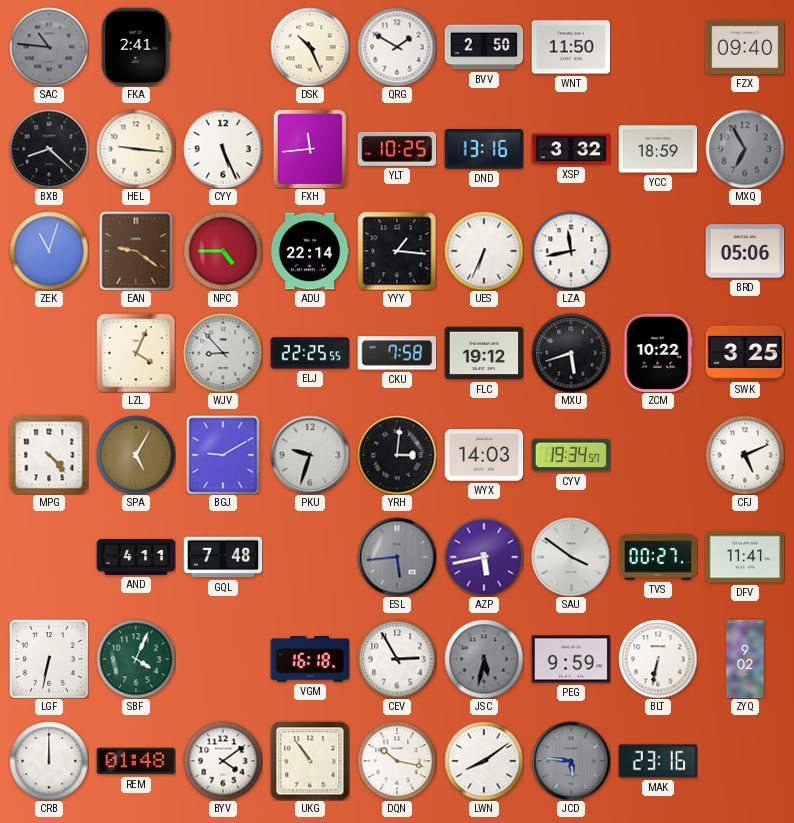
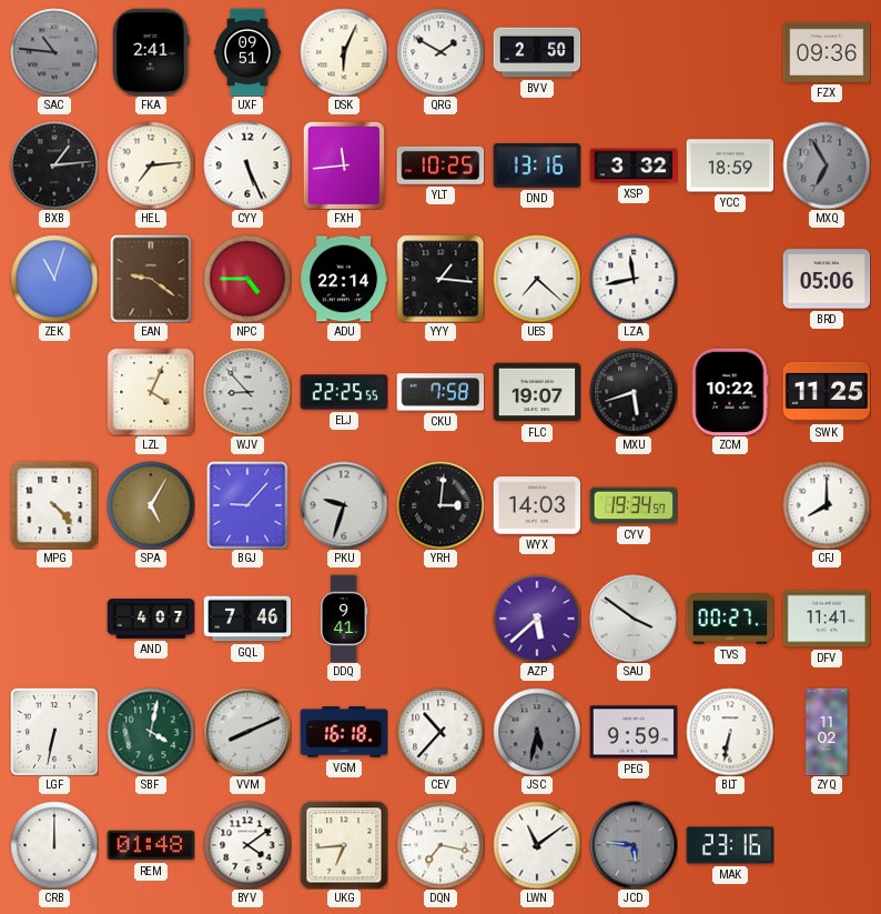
UXF: none -> 09:51
DSK: 10:26 -> 6:04
WNT: 11:50 -> none
FZX: 09:40 -> 09:36
BXB: 8:22 -> 1:14
HEL: 9:16 -> 7:14
UES: 6:34 -> 7:22
FLC: 19:12 -> 19:07
SWK: 3:25 -> 11:25
BGJ: 9:10 -> 9:07
CFJ: 5:11 -> 8:00
AND: 4:11 -> 4:07
GQL: 7:48 -> 7:46
DDQ: none -> 9:41
ESL: 5:44 -> none
AZP: 5:43 -> 5:38
SBF: 4:04 -> 4:02
VVM: none -> 8:11
CEV: 2:55 -> 10:37
ZYQ: 9:02 -> 11:02
UKG: 10:54 -> 6:44
DQN: 10:17 -> 7:17
LWN: 8:09 -> 11:09
